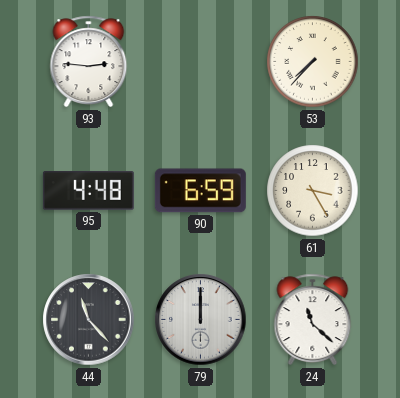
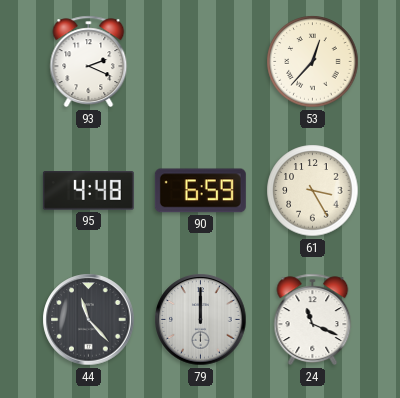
93: 2:46 -> 2:19
53: 7:37 -> 12:37
24: 11:22 -> 11:19
